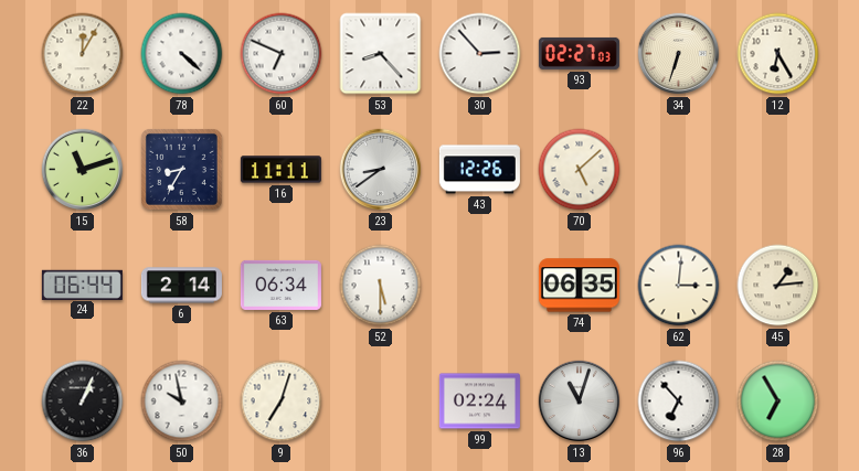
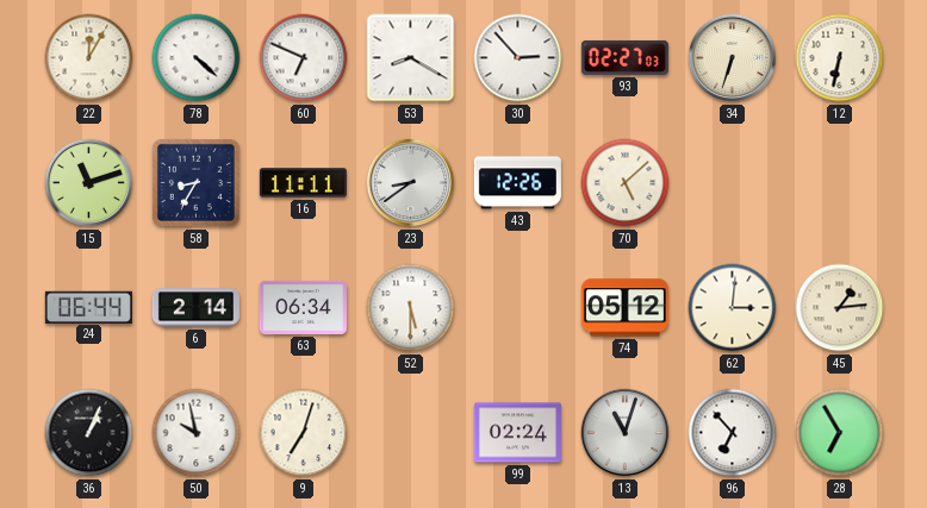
53: 8:23 -> 8:20
12: 6:25 -> 6:32
74: 06:35 -> 05:12
